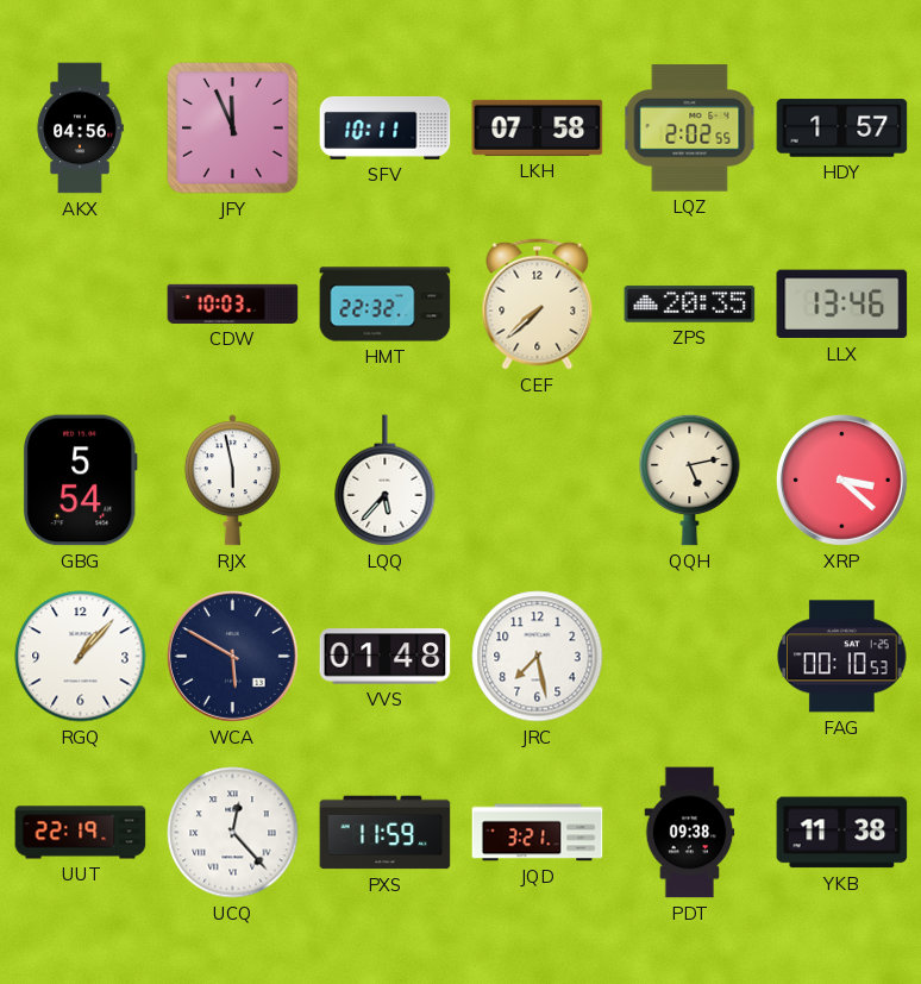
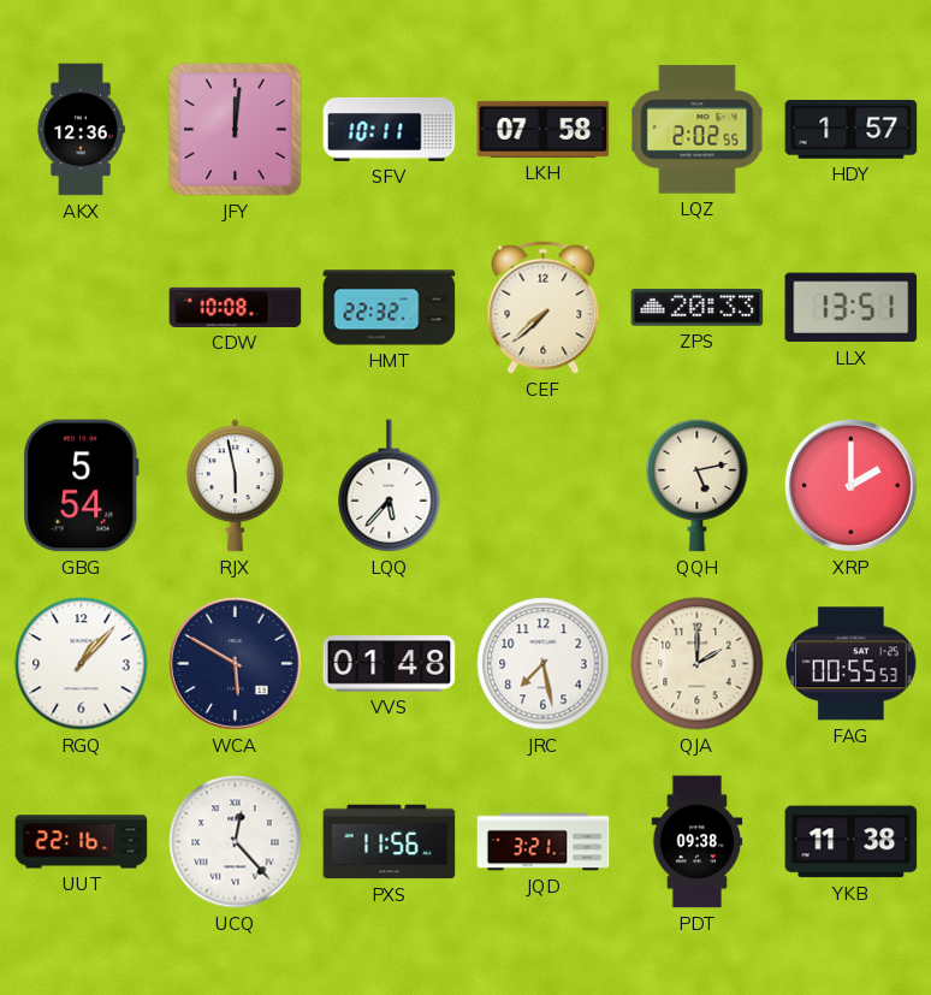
AKX: 04:56 -> 12:36
JFY: 11:56 -> 12:01
CDW: 10:03 -> 10:08
ZPS: 20:35 -> 20:33
LLX: 13:46 -> 13:51
XRP: 3:22 -> 2:00
QJA: none -> 2:00
FAG: 00:10 -> 00:55
UUT: 22:19 -> 22:16
PXS: 11:59 -> 11:56
